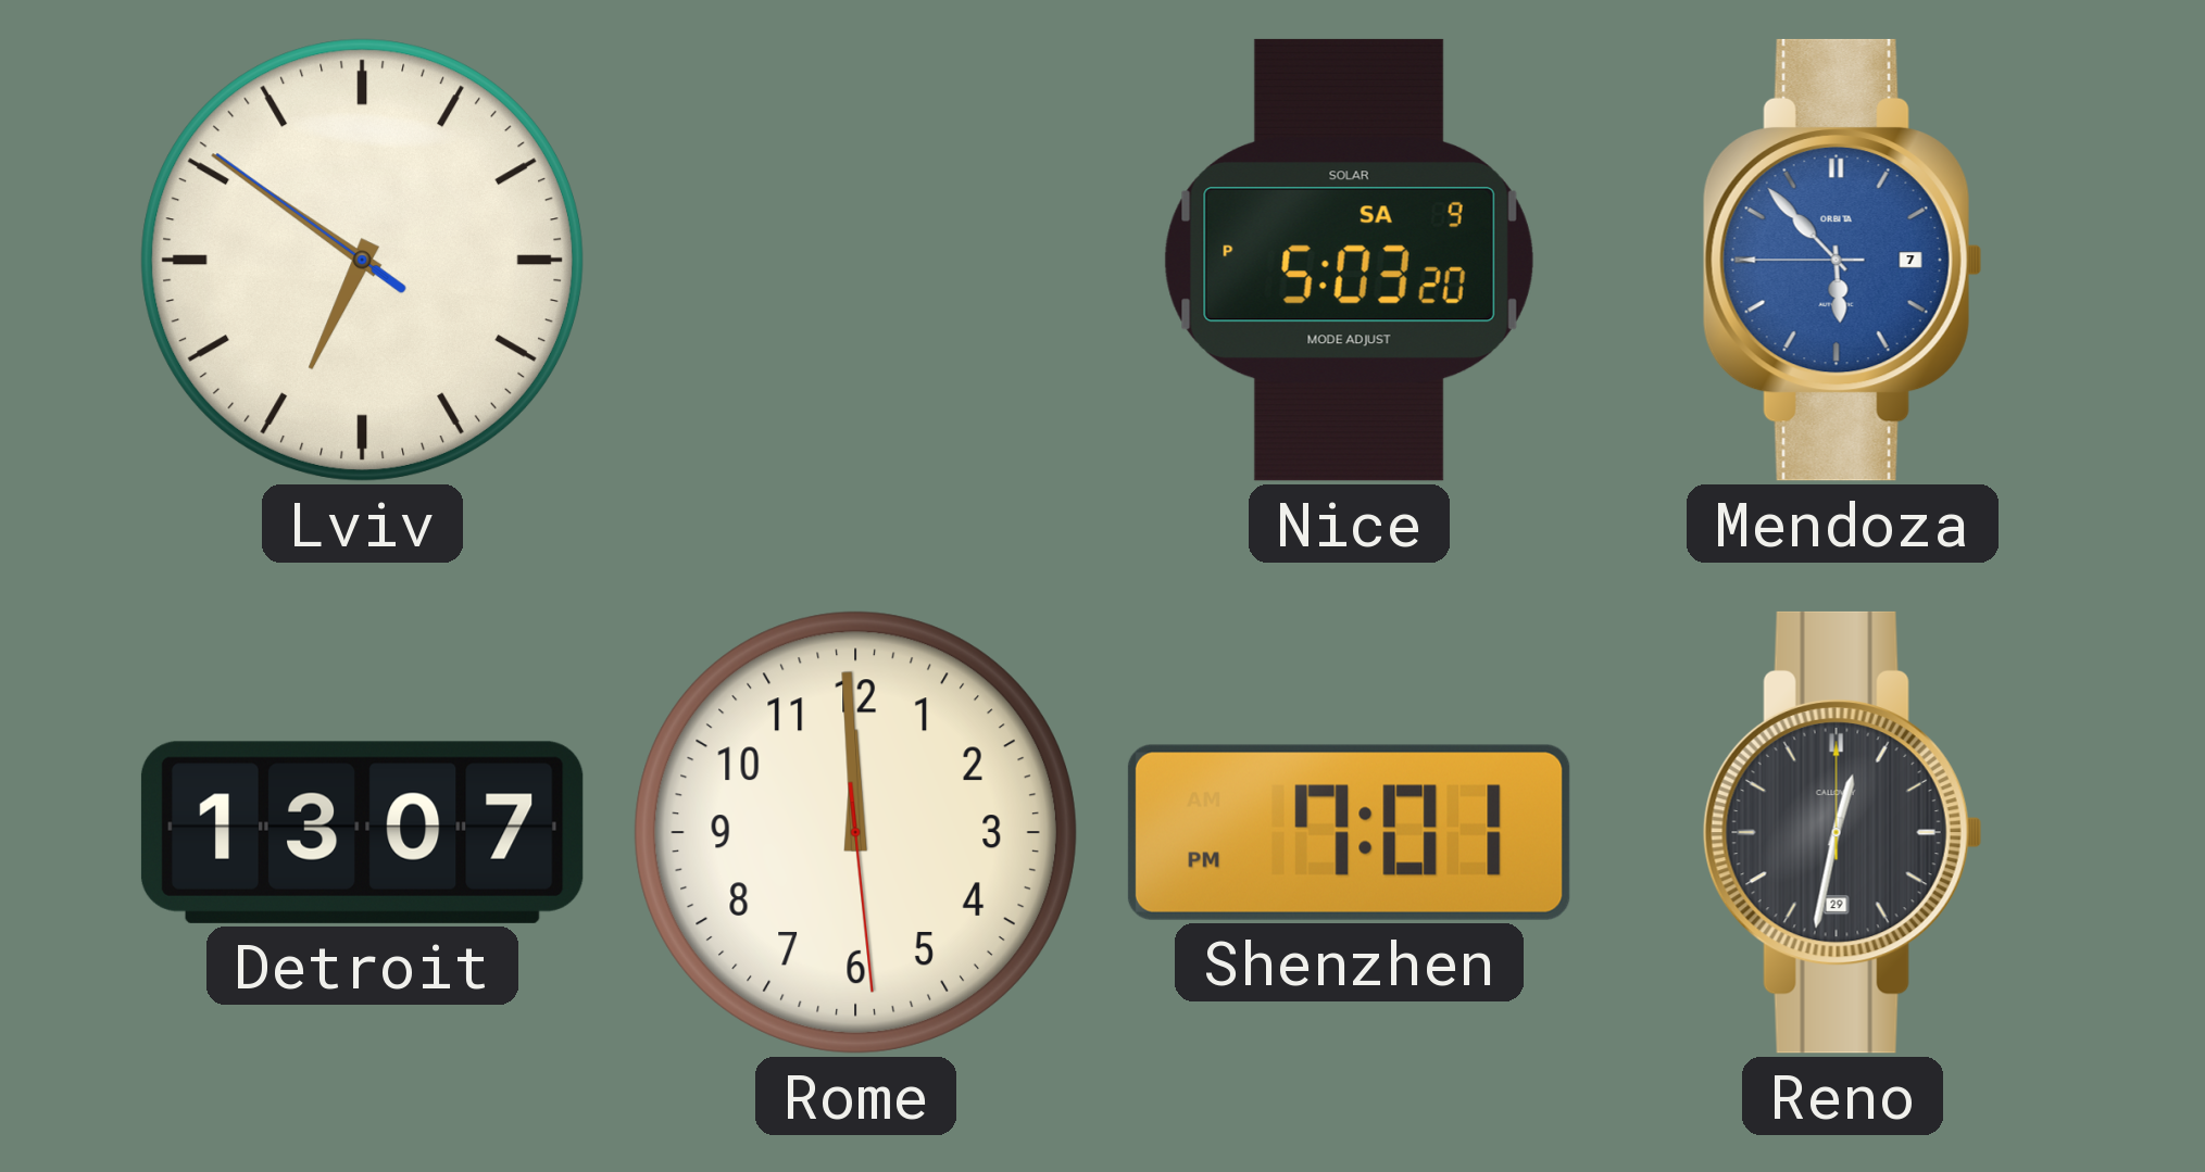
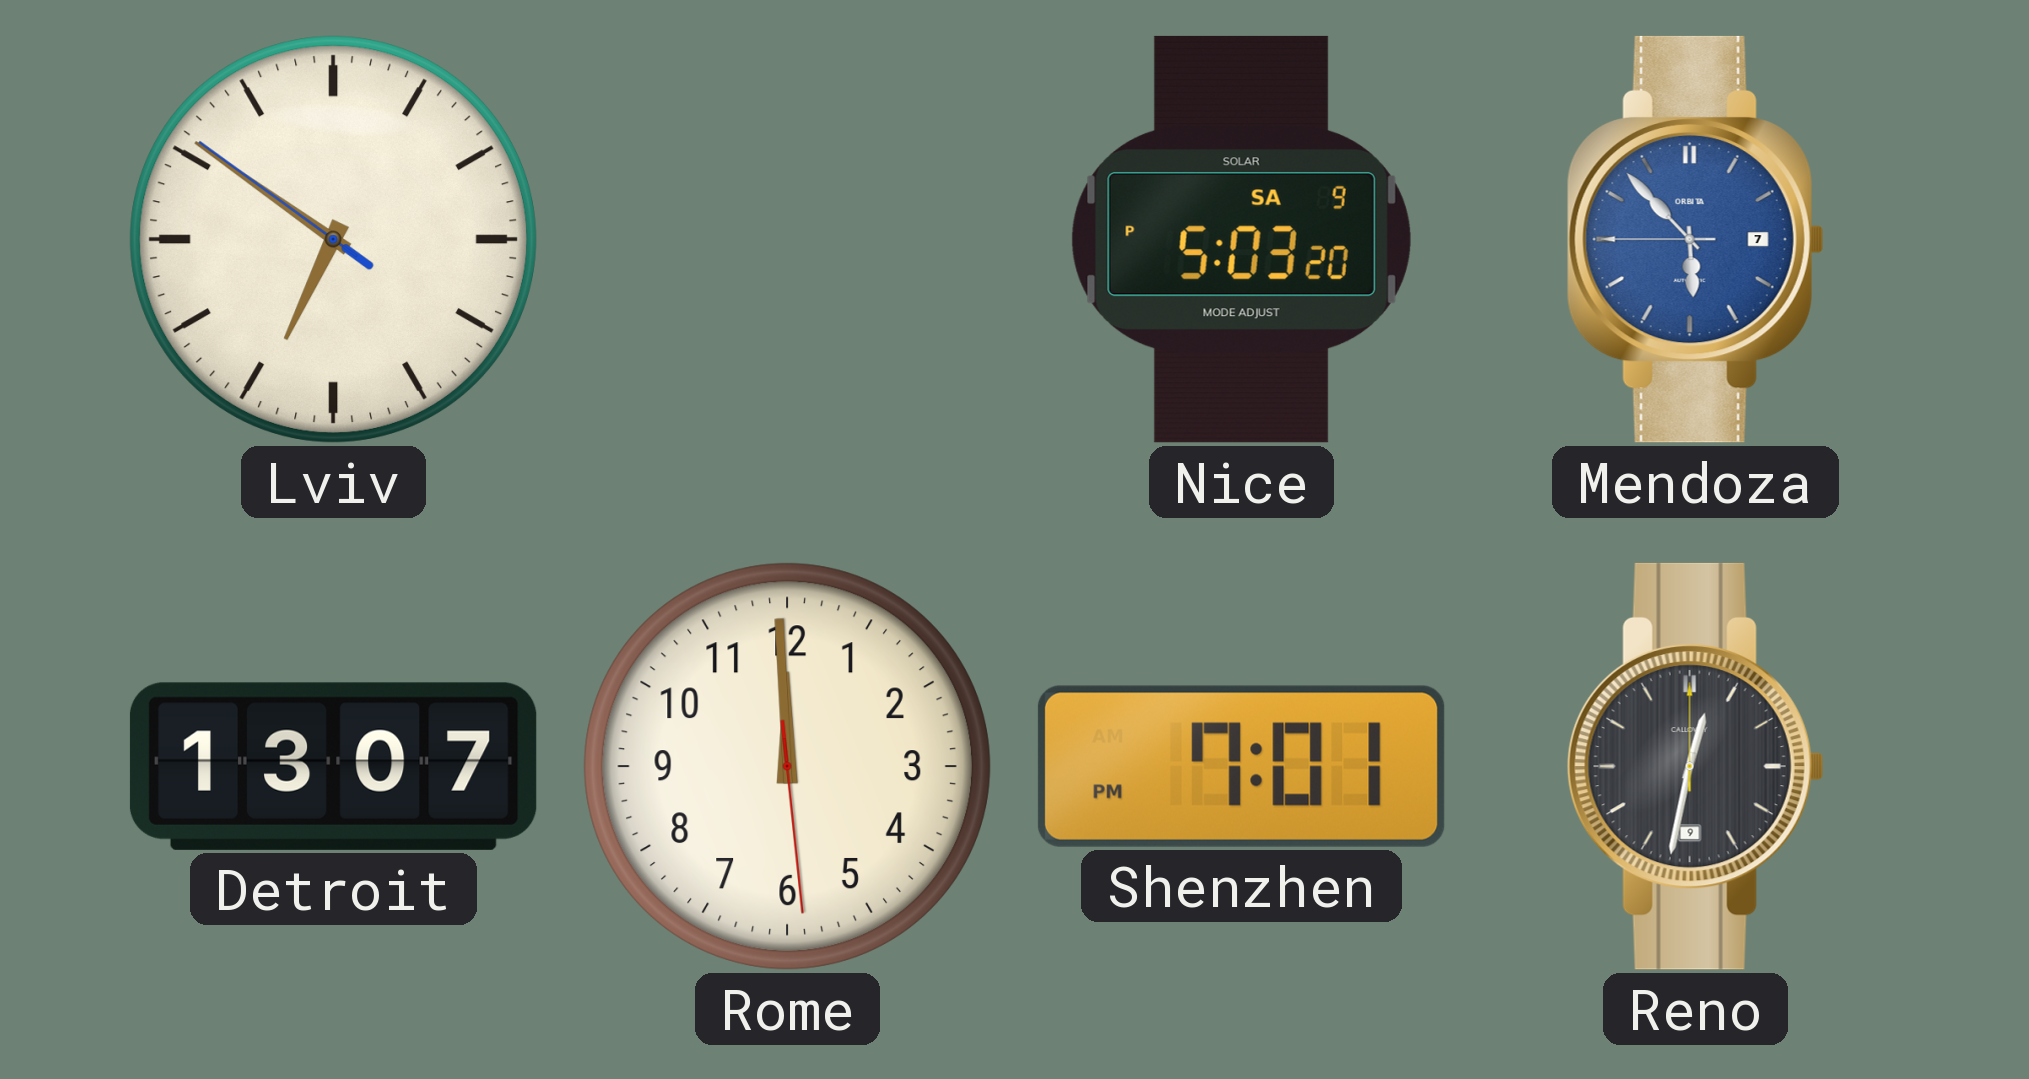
Reno date: 29 -> 9
